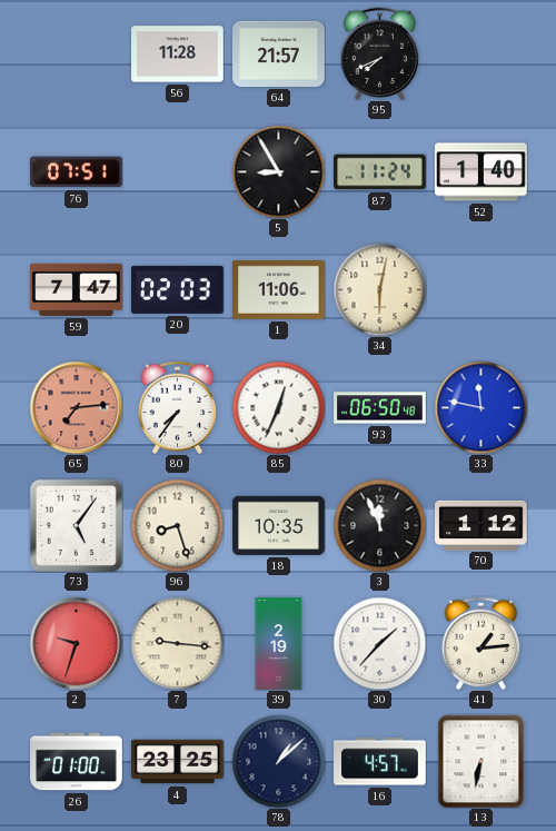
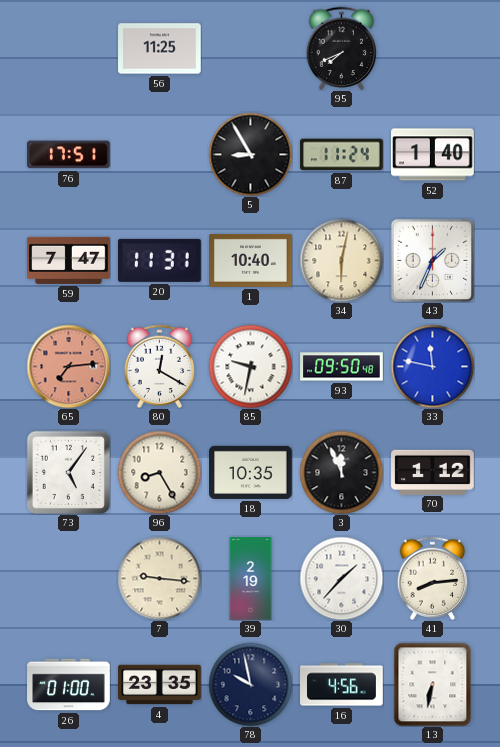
56: 11:28 -> 11:25
64: 21:57 -> none
76: 07:51 -> 17:51
20: 02:03 -> 11:31
1: 11:06 -> 10:40
43: none -> 1:34
80: 7:36 -> 12:20
85: 12:34 -> 9:32
93: 06:50 -> 09:50
96: 8:27 -> 8:25
2: 9:33 -> none
41: 1:14 -> 8:14
4: 23:25 -> 23:35
78: 1:08 -> 9:58
16: 4:57 -> 4:56
